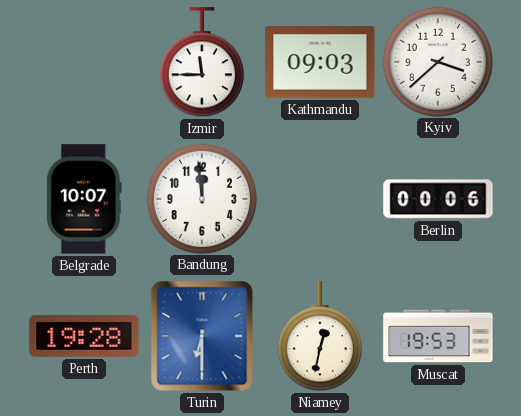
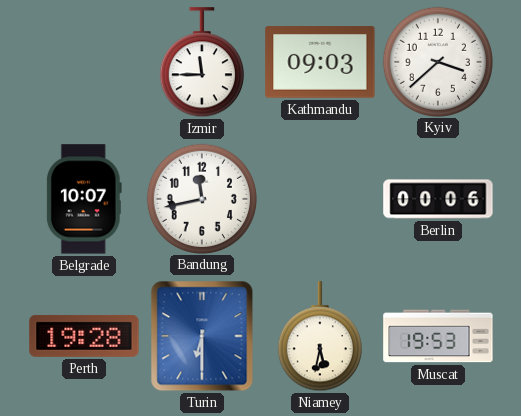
Bandung: 11:59 -> 11:43
Niamey: 12:32 -> 5:32
